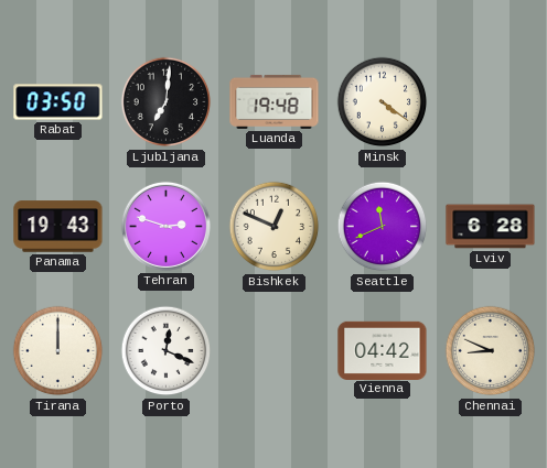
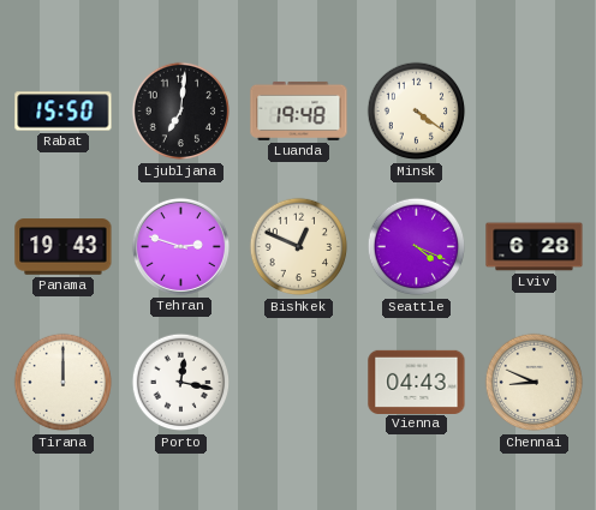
Rabat: 03:50 -> 15:50
Seattle: 11:41 -> 4:19
Porto: 12:19 -> 12:17
Vienna: 04:42 -> 04:43
